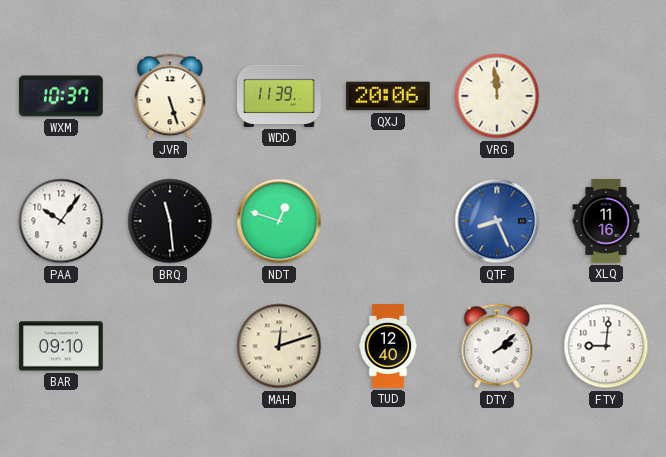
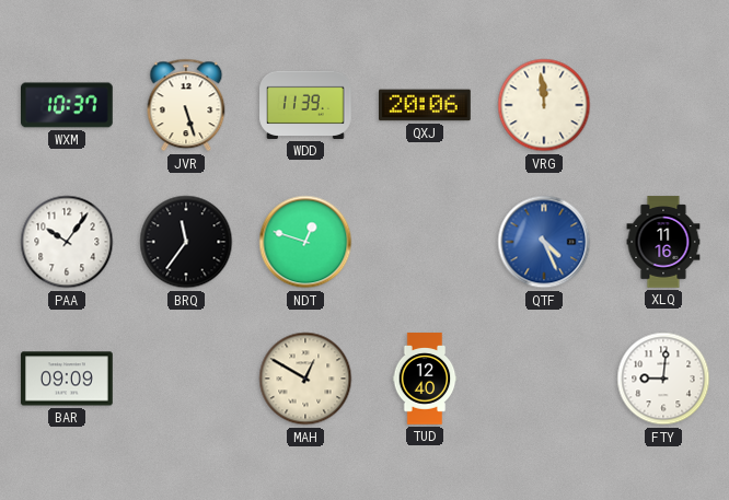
BRQ: 11:29 -> 11:36
QTF: 8:26 -> 4:26
BAR: 09:10 -> 09:09
MAH: 12:12 -> 12:50
DTY: 2:08 -> none
